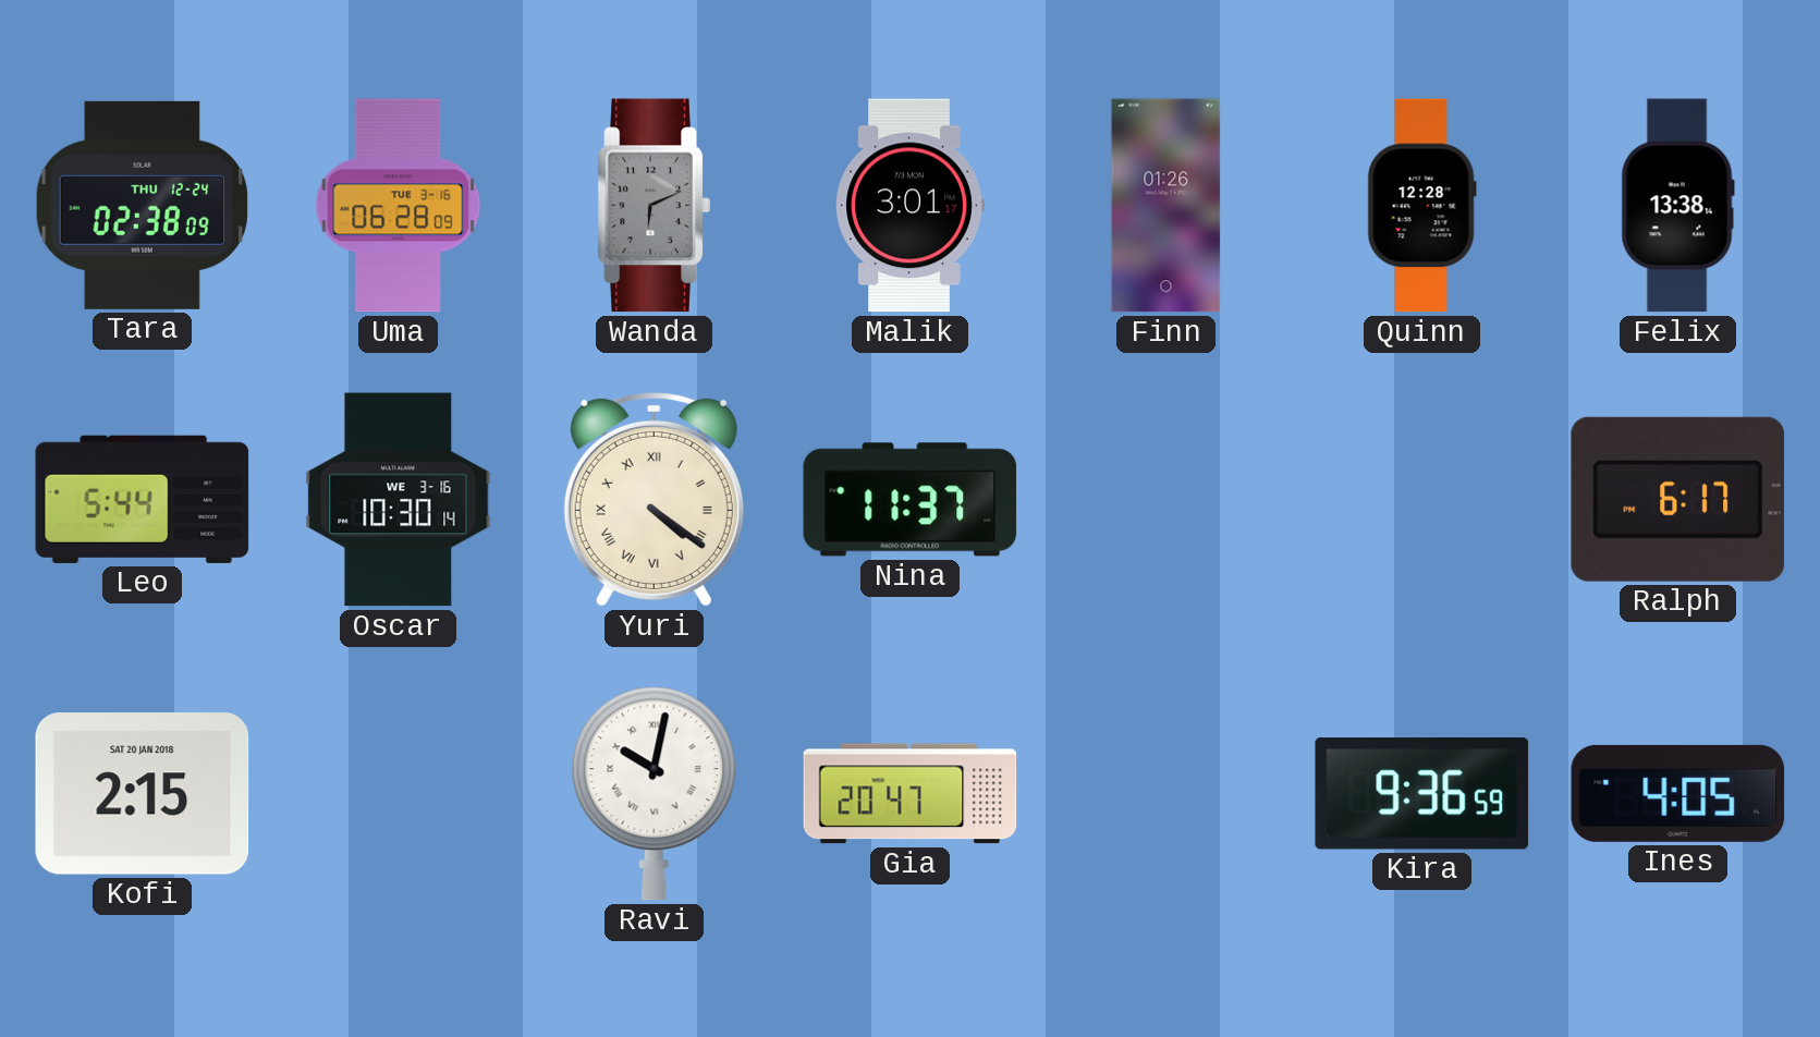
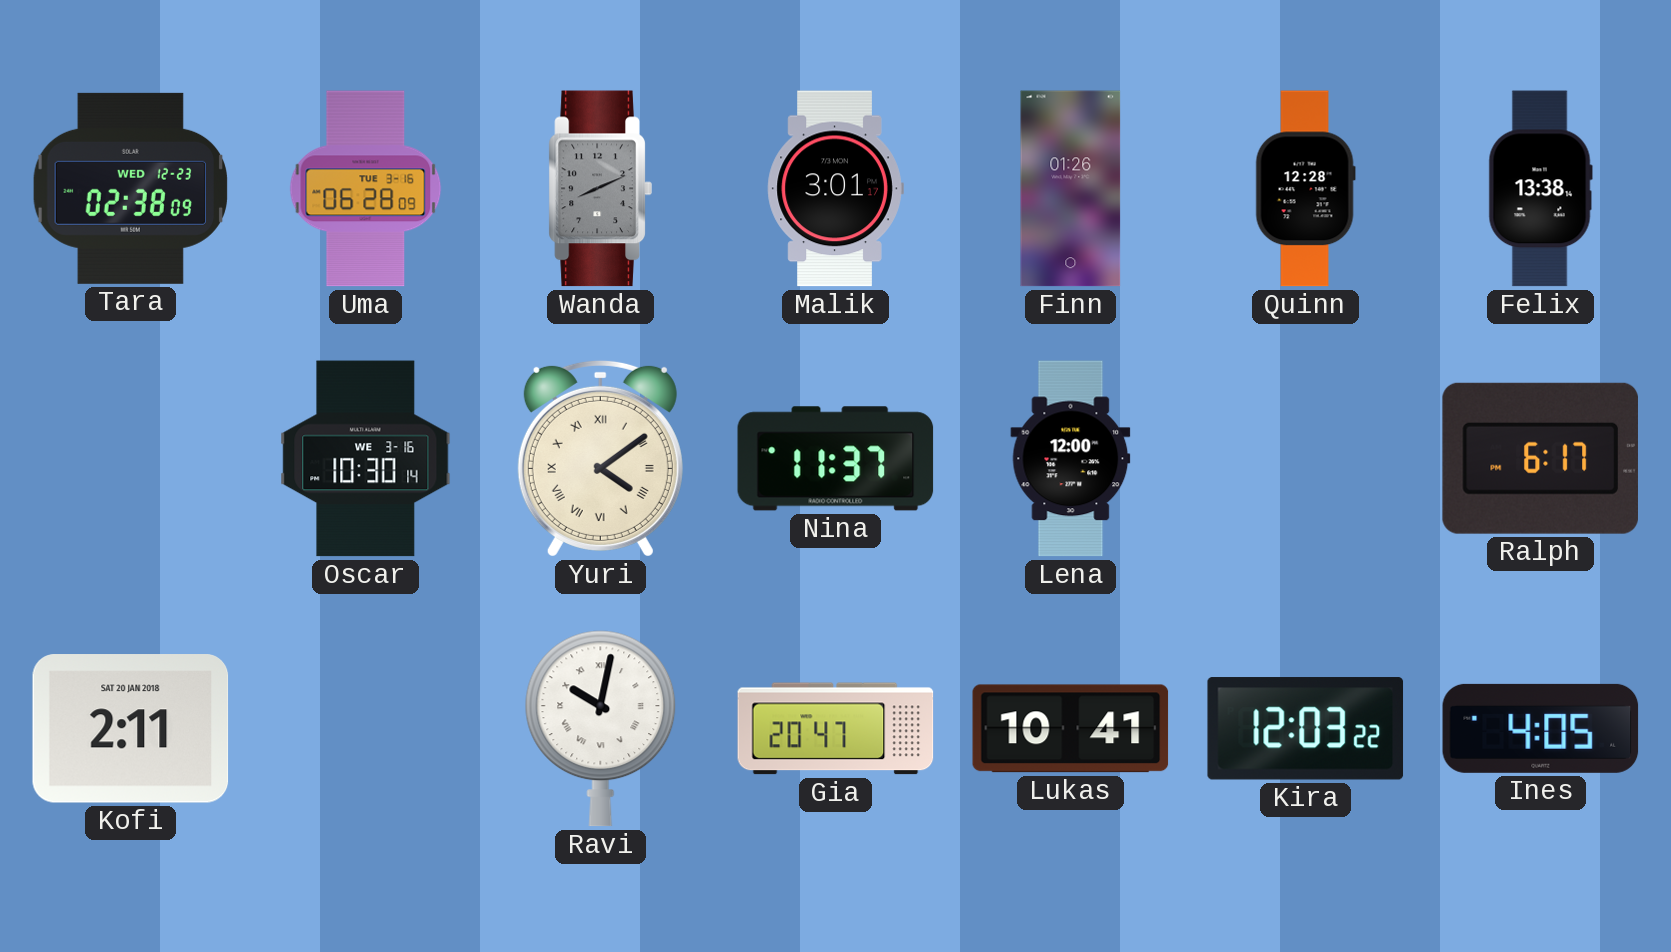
Tara date: THU 12-24 -> WED 12-23
Wanda: 6:11 -> 8:11
Leo: 5:44 -> none
Yuri: 4:21 -> 4:09
Lena: none -> 12:00
Kofi: 2:15 -> 2:11
Lukas: none -> 10:41
Kira: 9:36 -> 12:03
